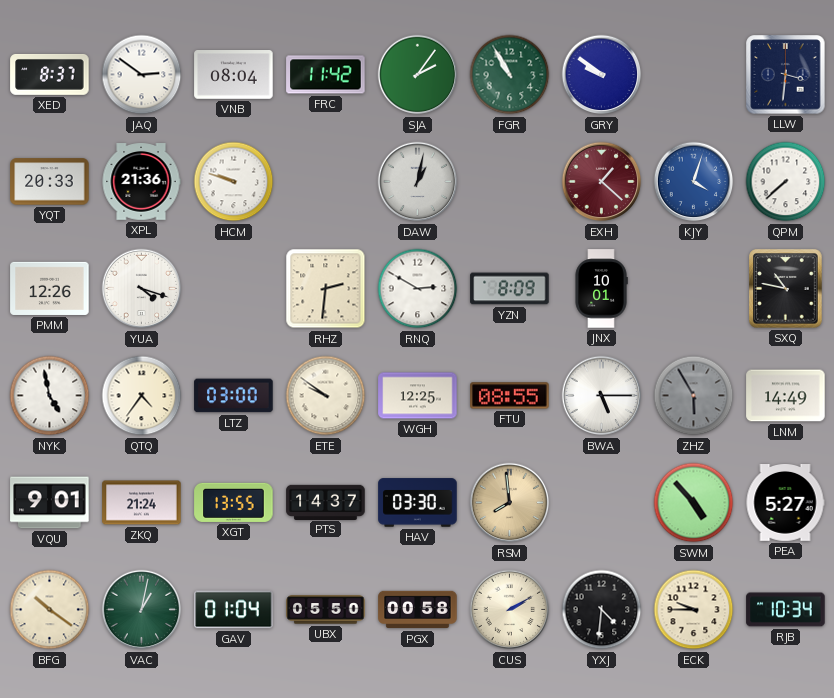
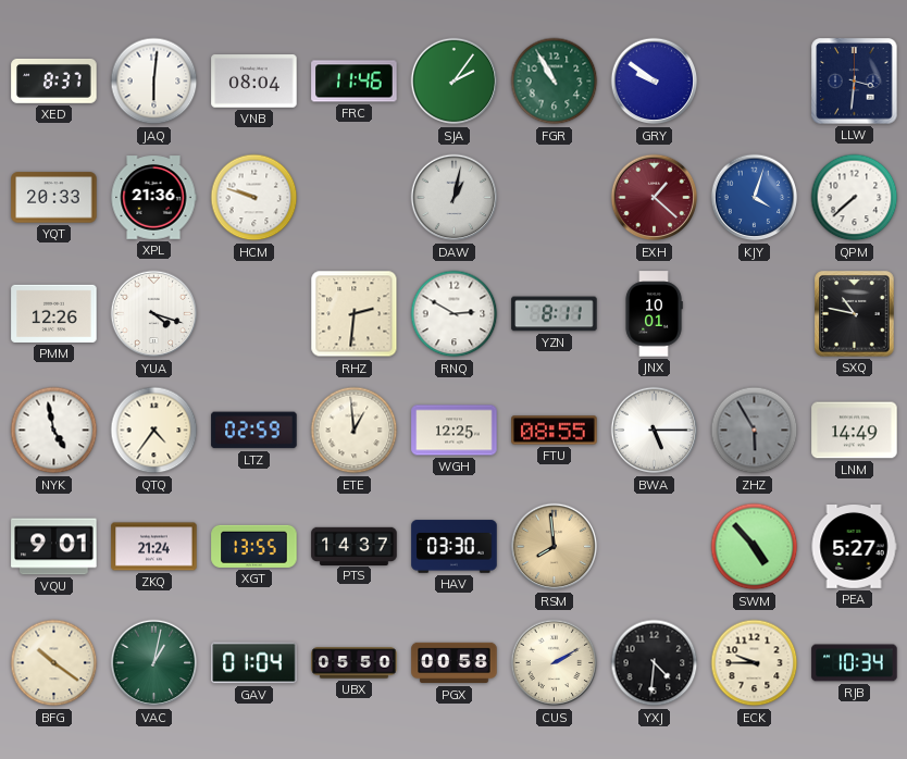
JAQ: 2:51 -> 6:01
FRC: 11:42 -> 11:46
YZN: 8:09 -> 8:11
LTZ: 03:00 -> 02:59
ETE: 9:51 -> 12:59
